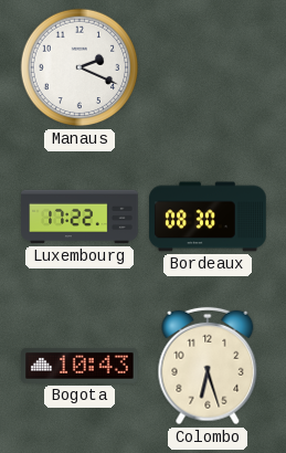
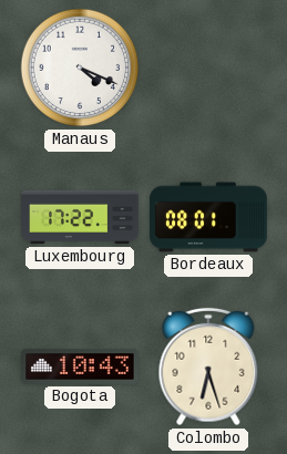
Manaus: 2:19 -> 4:19
Bordeaux: 08:30 -> 08:01
